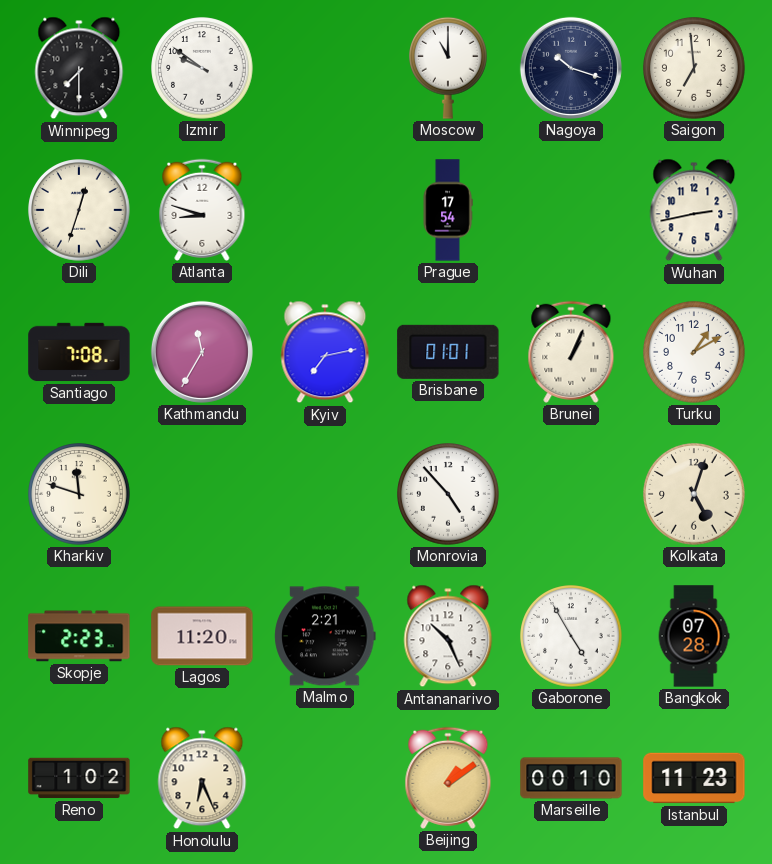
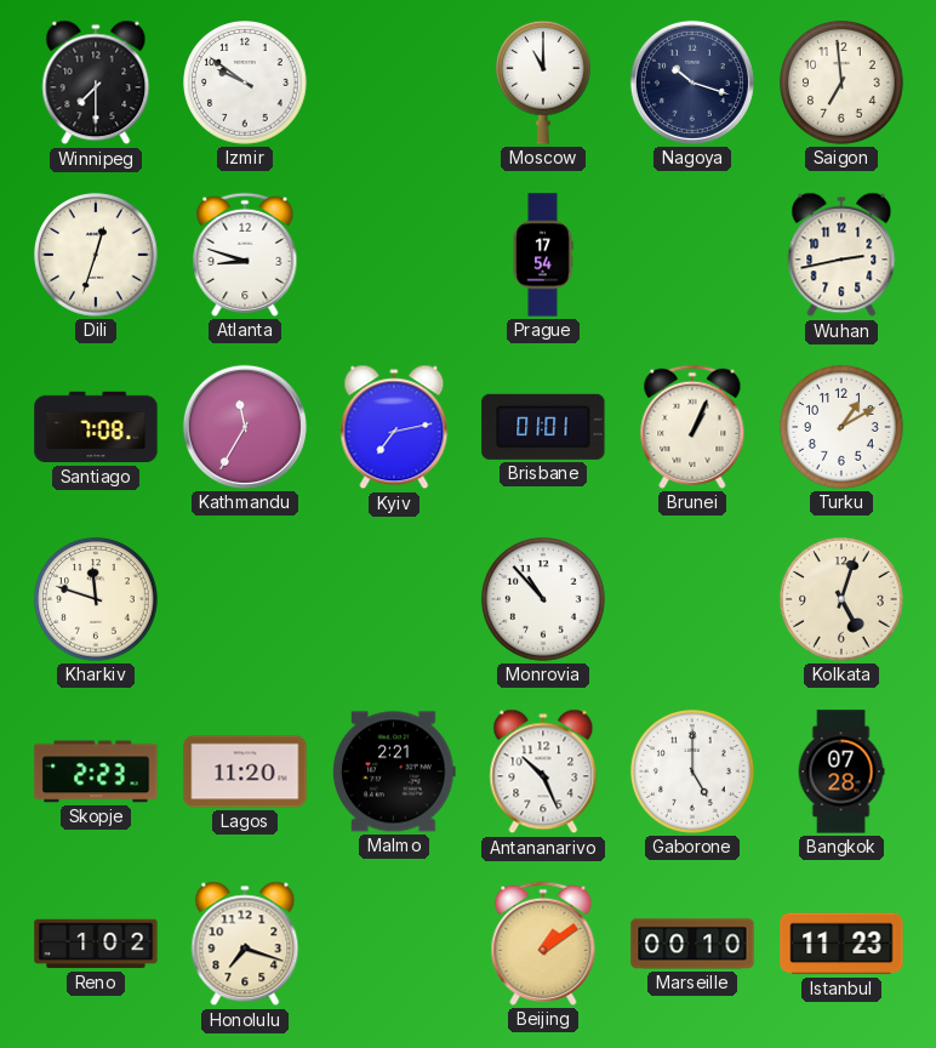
Monrovia: 4:53 -> 10:53
Gaborone: 4:55 -> 5:00
Honolulu: 6:26 -> 7:18
